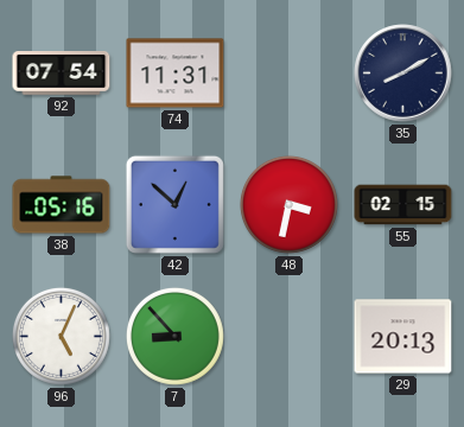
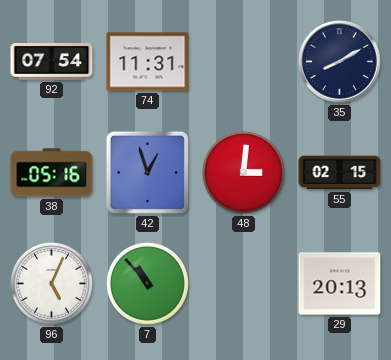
42: 12:52 -> 12:57
48: 3:32 -> 3:01
7: 8:53 -> 10:53
